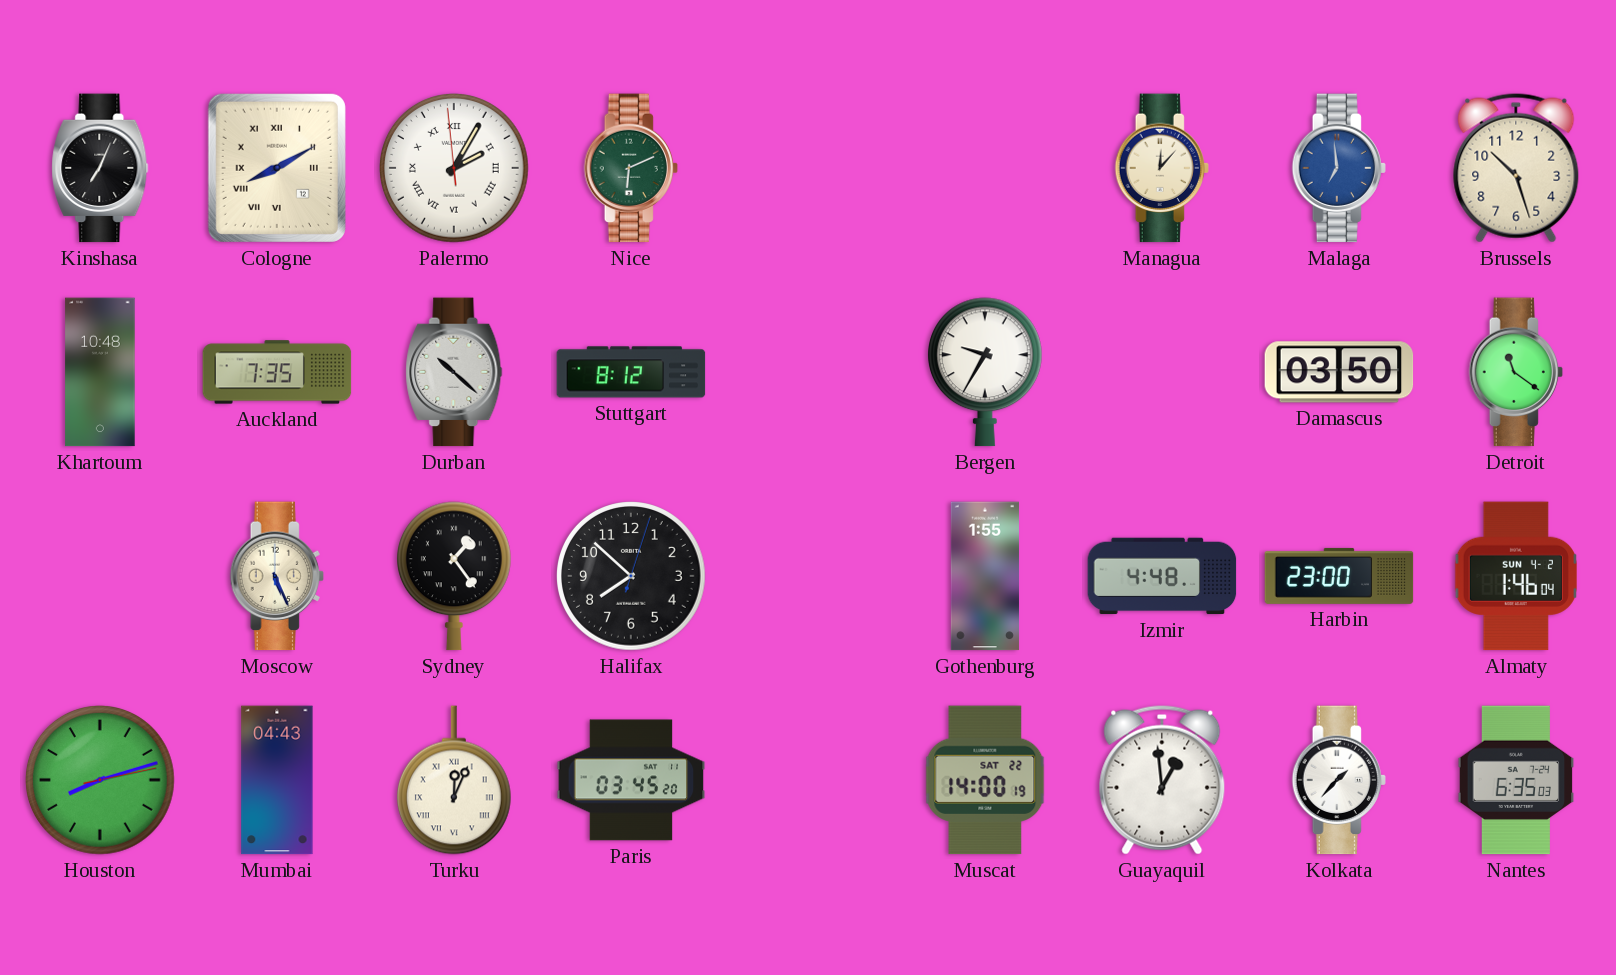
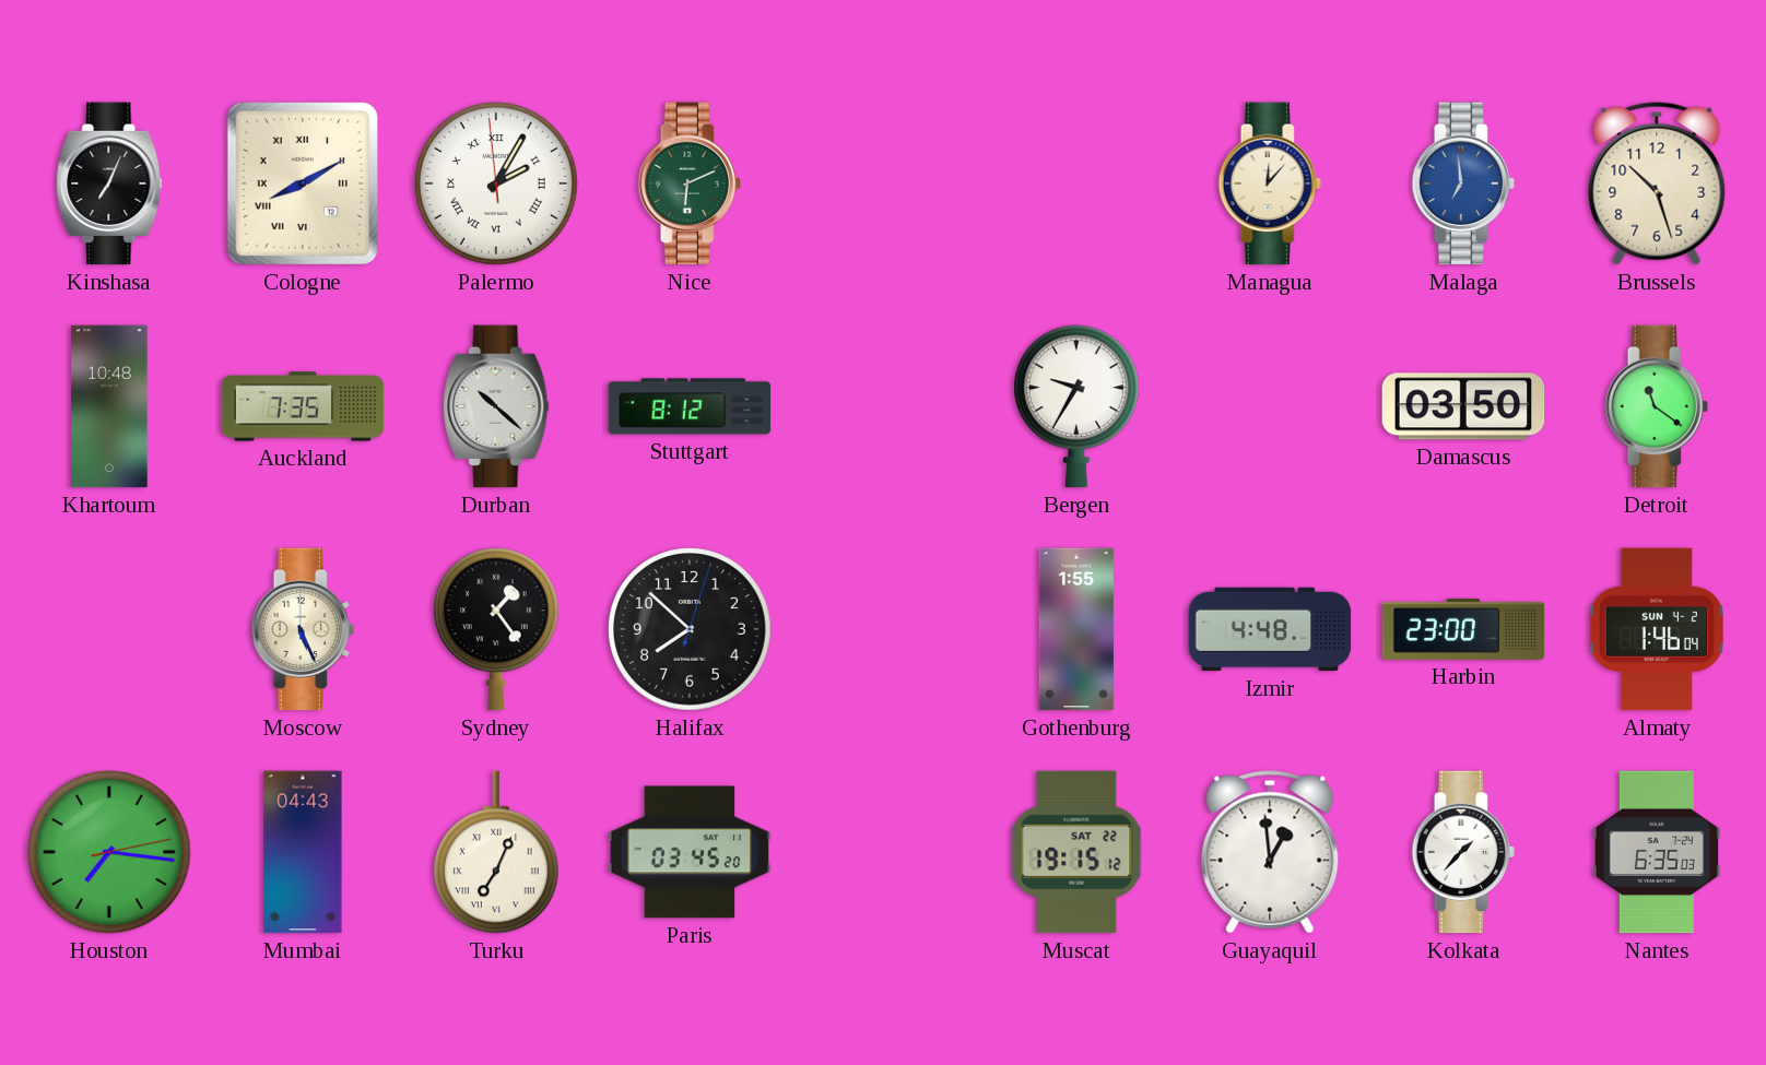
Houston: 8:12 -> 7:16
Turku: 12:04 -> 7:04
Muscat: 14:00 -> 19:15
